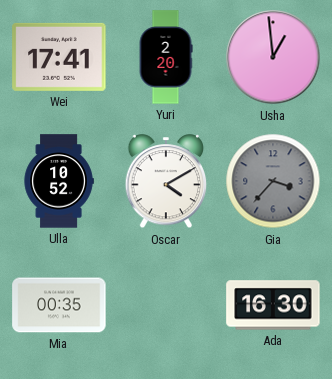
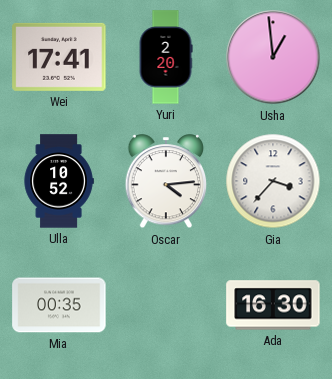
Oscar: 4:10 -> 4:14
Gia dial: grey -> white
